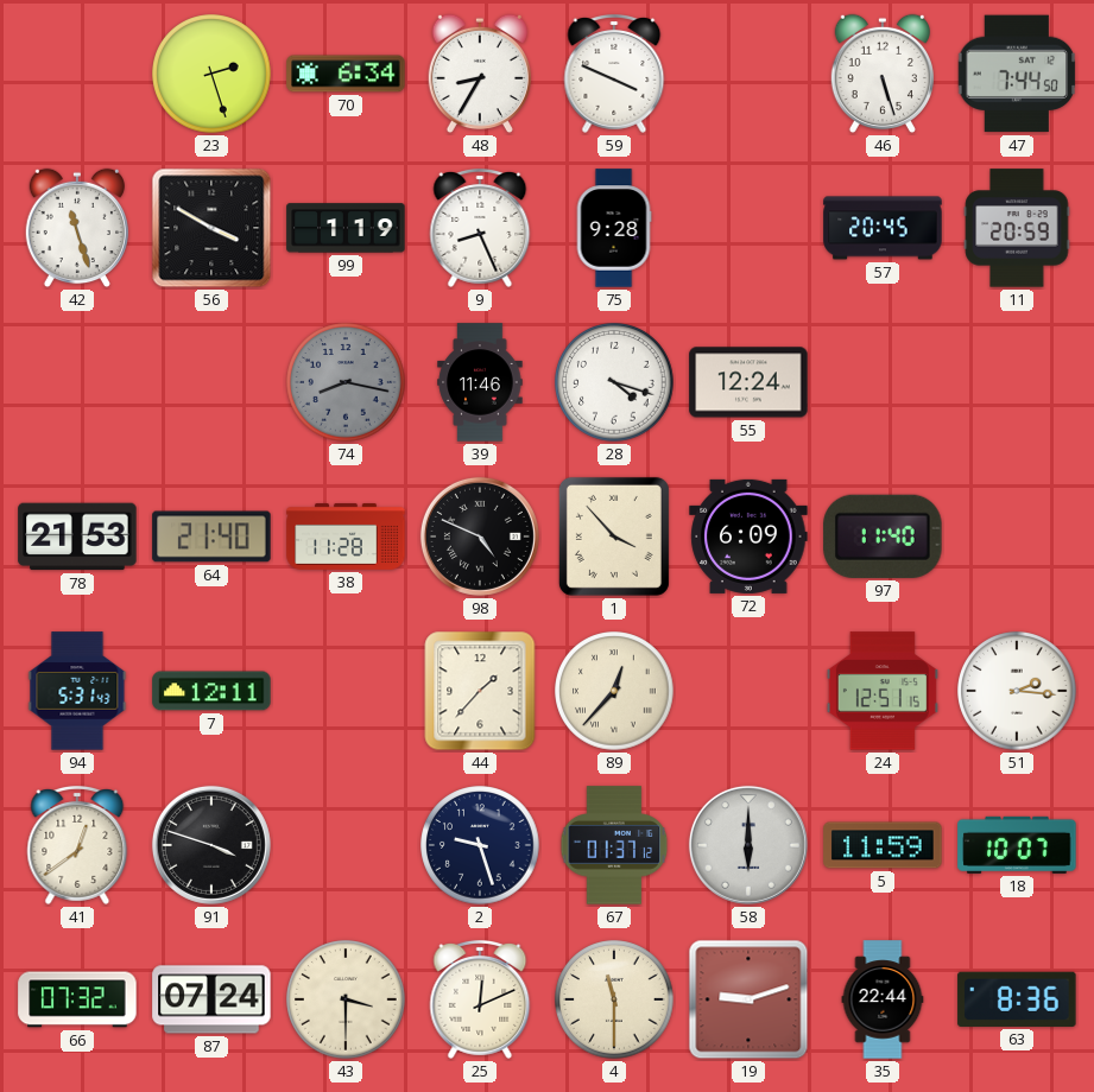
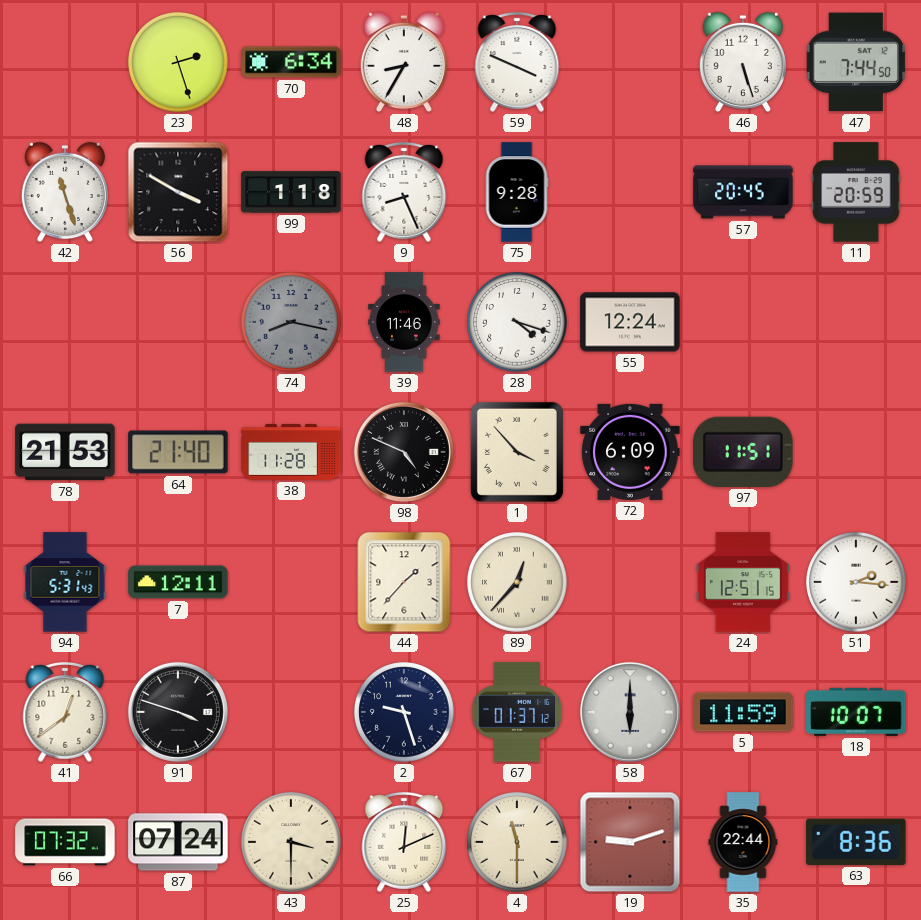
99: 1:19 -> 1:18
97: 11:40 -> 11:51
